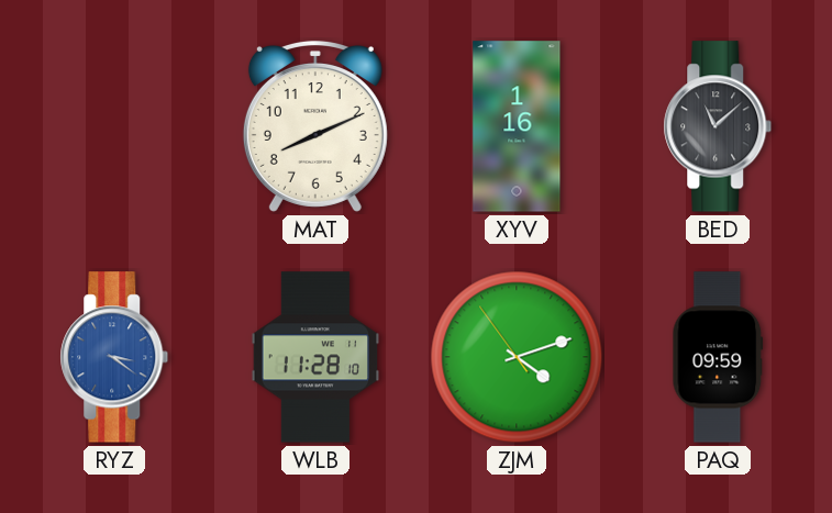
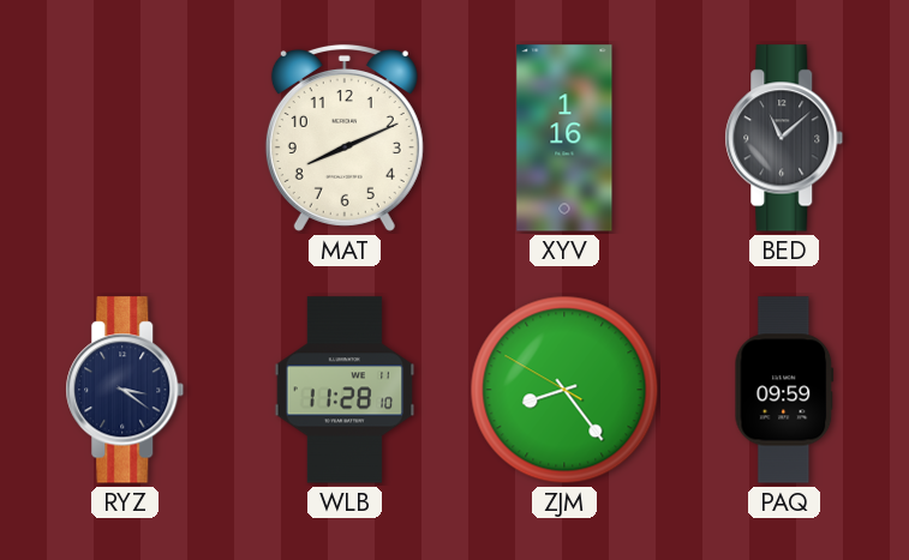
RYZ dial: blue -> navy
ZJM: 4:11 -> 8:23
